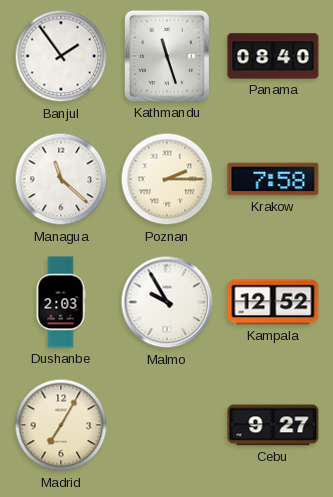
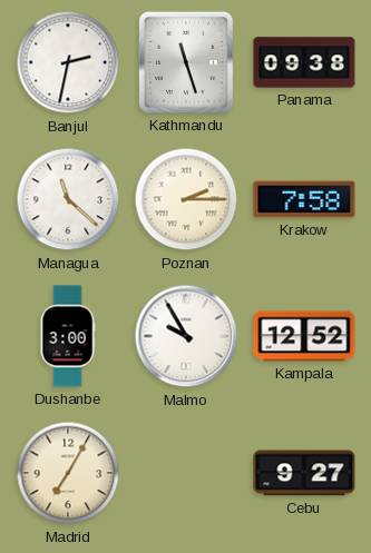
Banjul: 1:54 -> 2:32
Panama: 08:40 -> 09:38
Dushanbe: 2:03 -> 3:00
